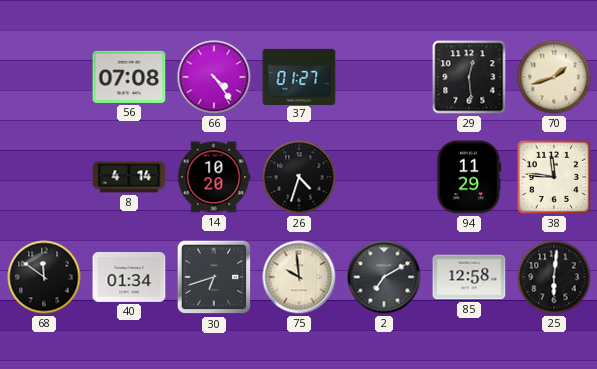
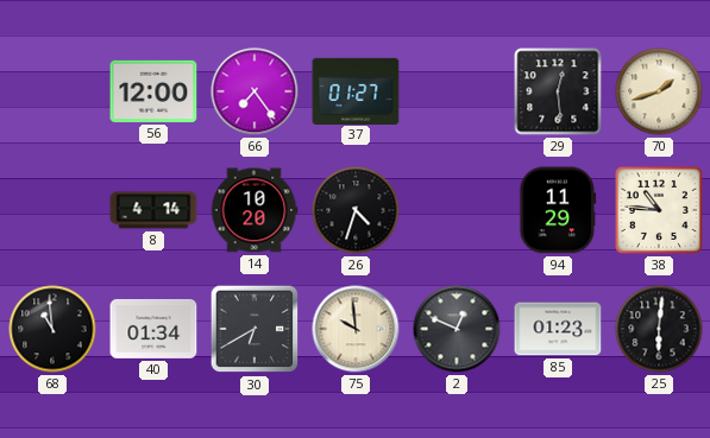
56: 07:08 -> 12:00
66: 4:24 -> 7:24
38: 11:46 -> 10:46
68: 11:51 -> 10:59
30: 6:42 -> 6:40
2: 7:10 -> 12:49
85: 12:58 -> 01:23
